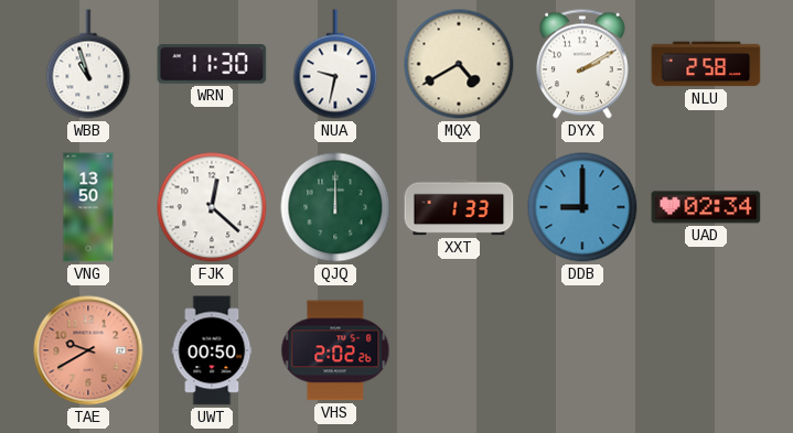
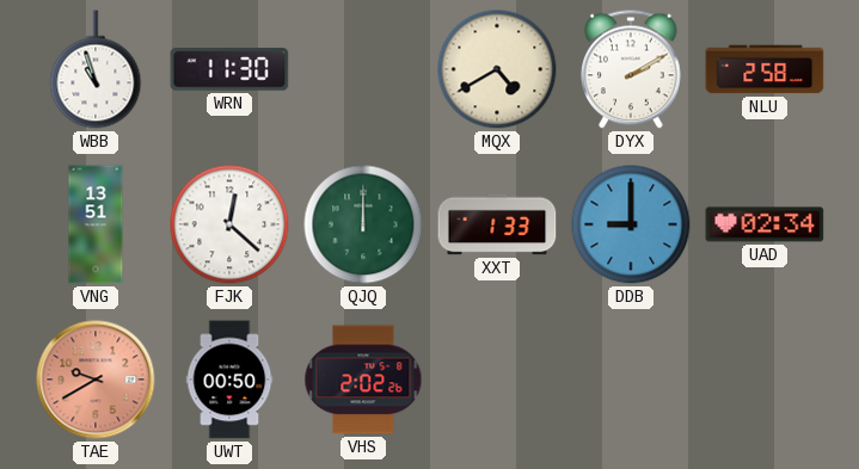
NUA: 9:32 -> none
VNG: 13:50 -> 13:51
